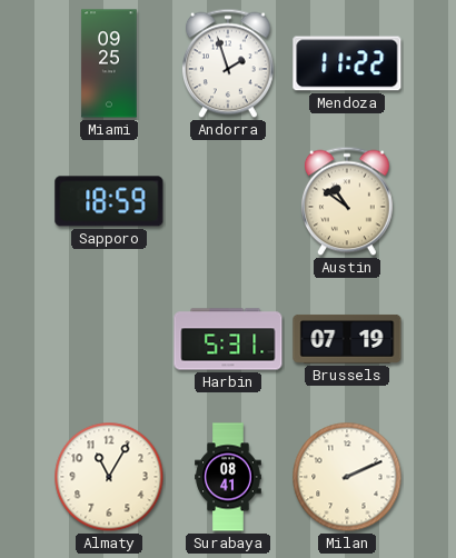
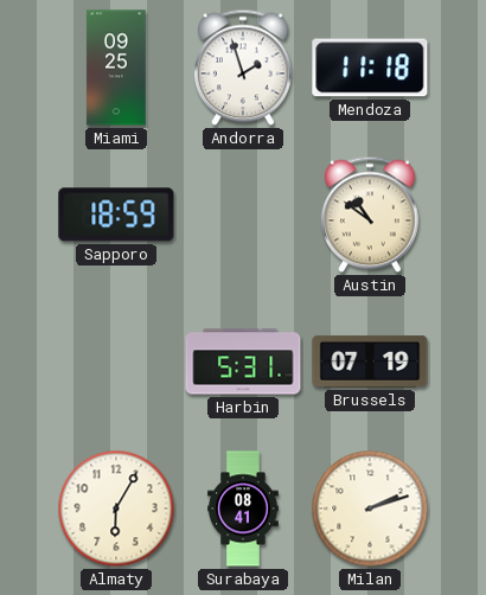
Mendoza: 11:22 -> 11:18
Almaty: 11:05 -> 6:05
Milan: 2:11 -> 2:12
